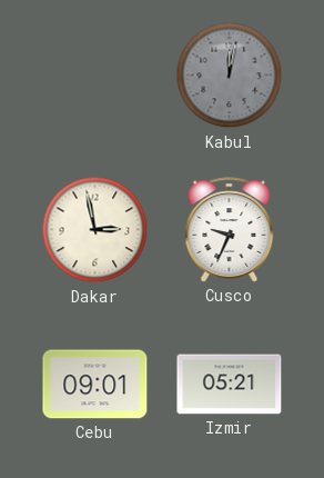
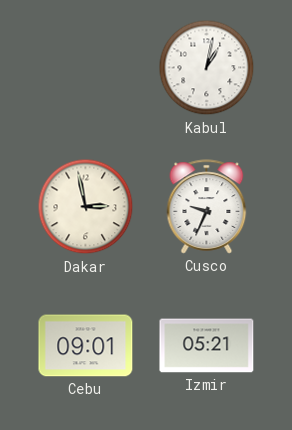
Kabul: 12:02 -> 1:02
Kabul dial: grey -> white
